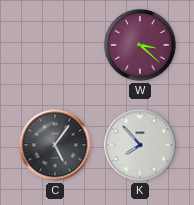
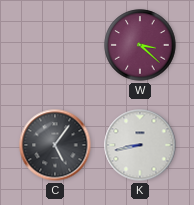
K: 7:53 -> 8:43
